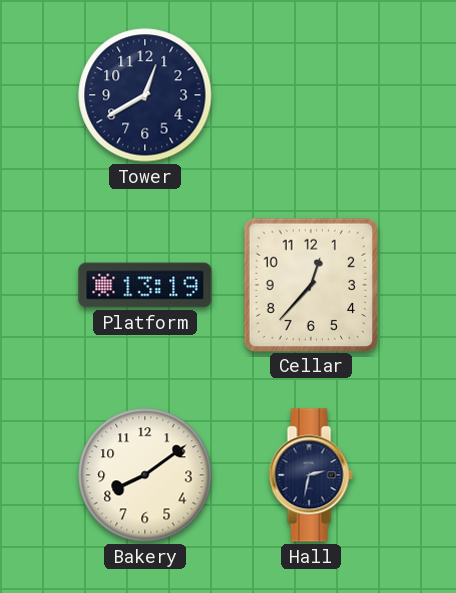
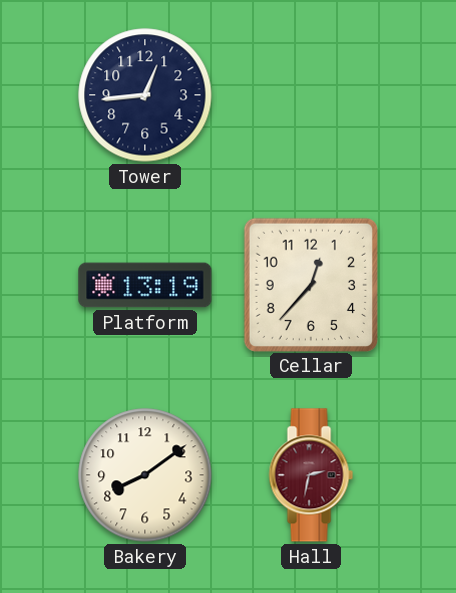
Tower: 12:40 -> 12:44
Hall dial: navy -> burgundy
